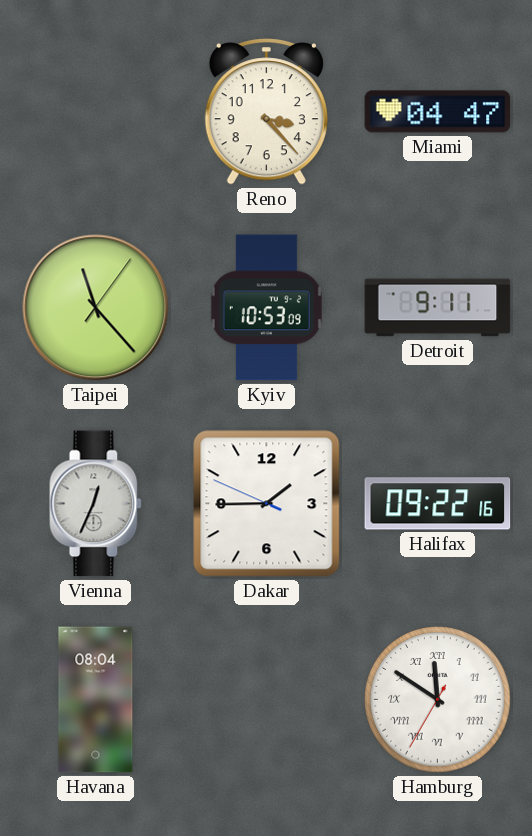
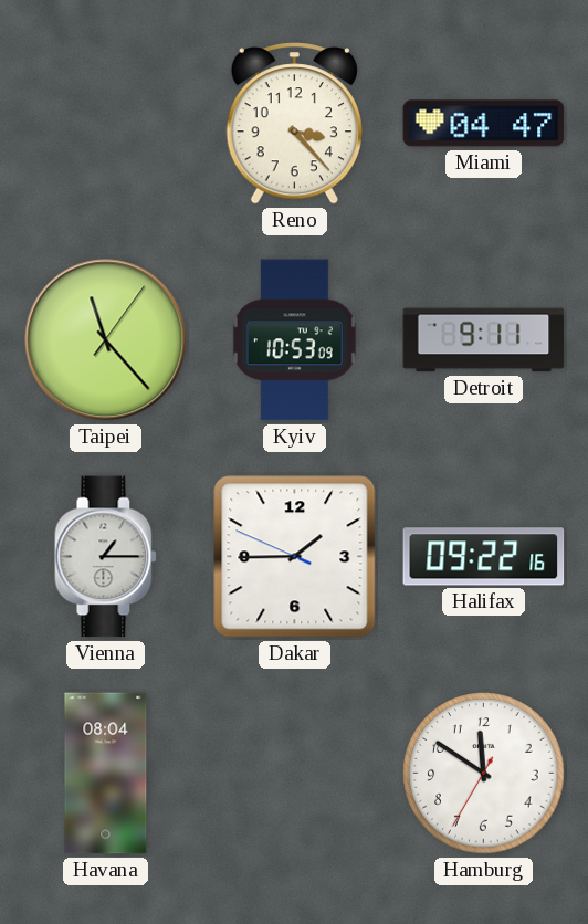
Vienna: 12:34 -> 1:15
Hamburg numerals: Roman -> Arabic
